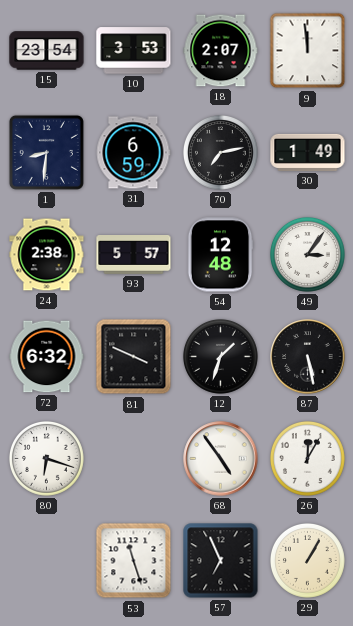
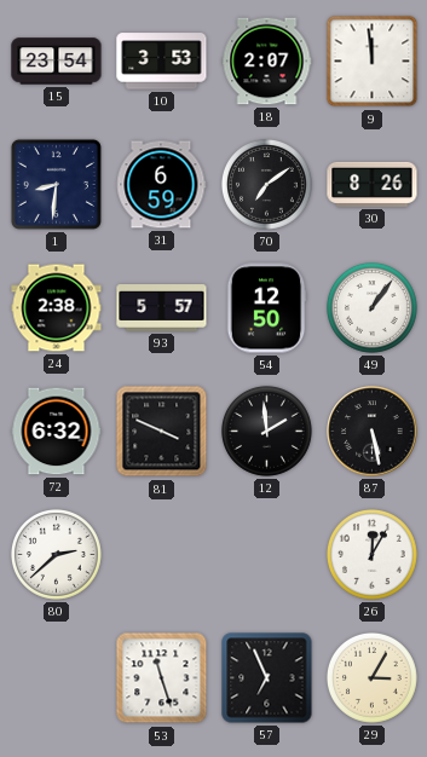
70: 7:13 -> 7:09
30: 1:49 -> 8:26
54: 12:48 -> 12:50
49: 3:06 -> 1:06
12: 1:33 -> 1:59
80: 6:18 -> 2:38
68: 4:54 -> none
29: 1:05 -> 3:05
